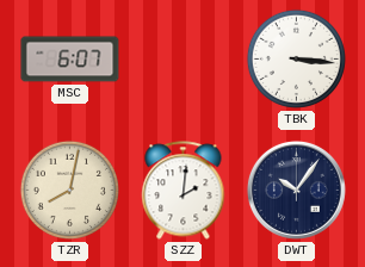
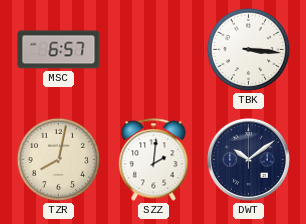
MSC: 6:07 -> 6:57
DWT: 10:06 -> 10:09
